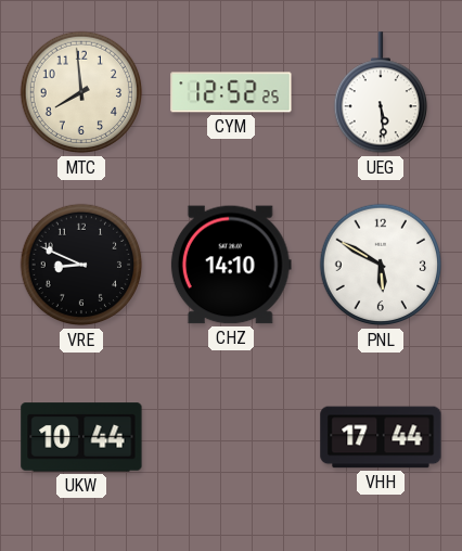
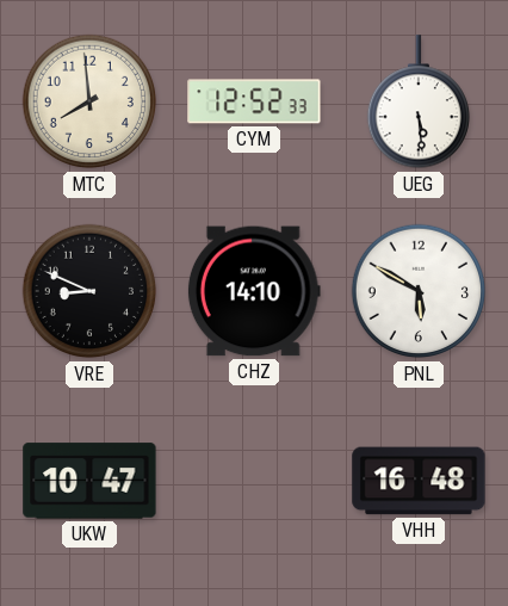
CYM: 12:52:25 -> 12:52:33
UKW: 10:44 -> 10:47
VHH: 17:44 -> 16:48
